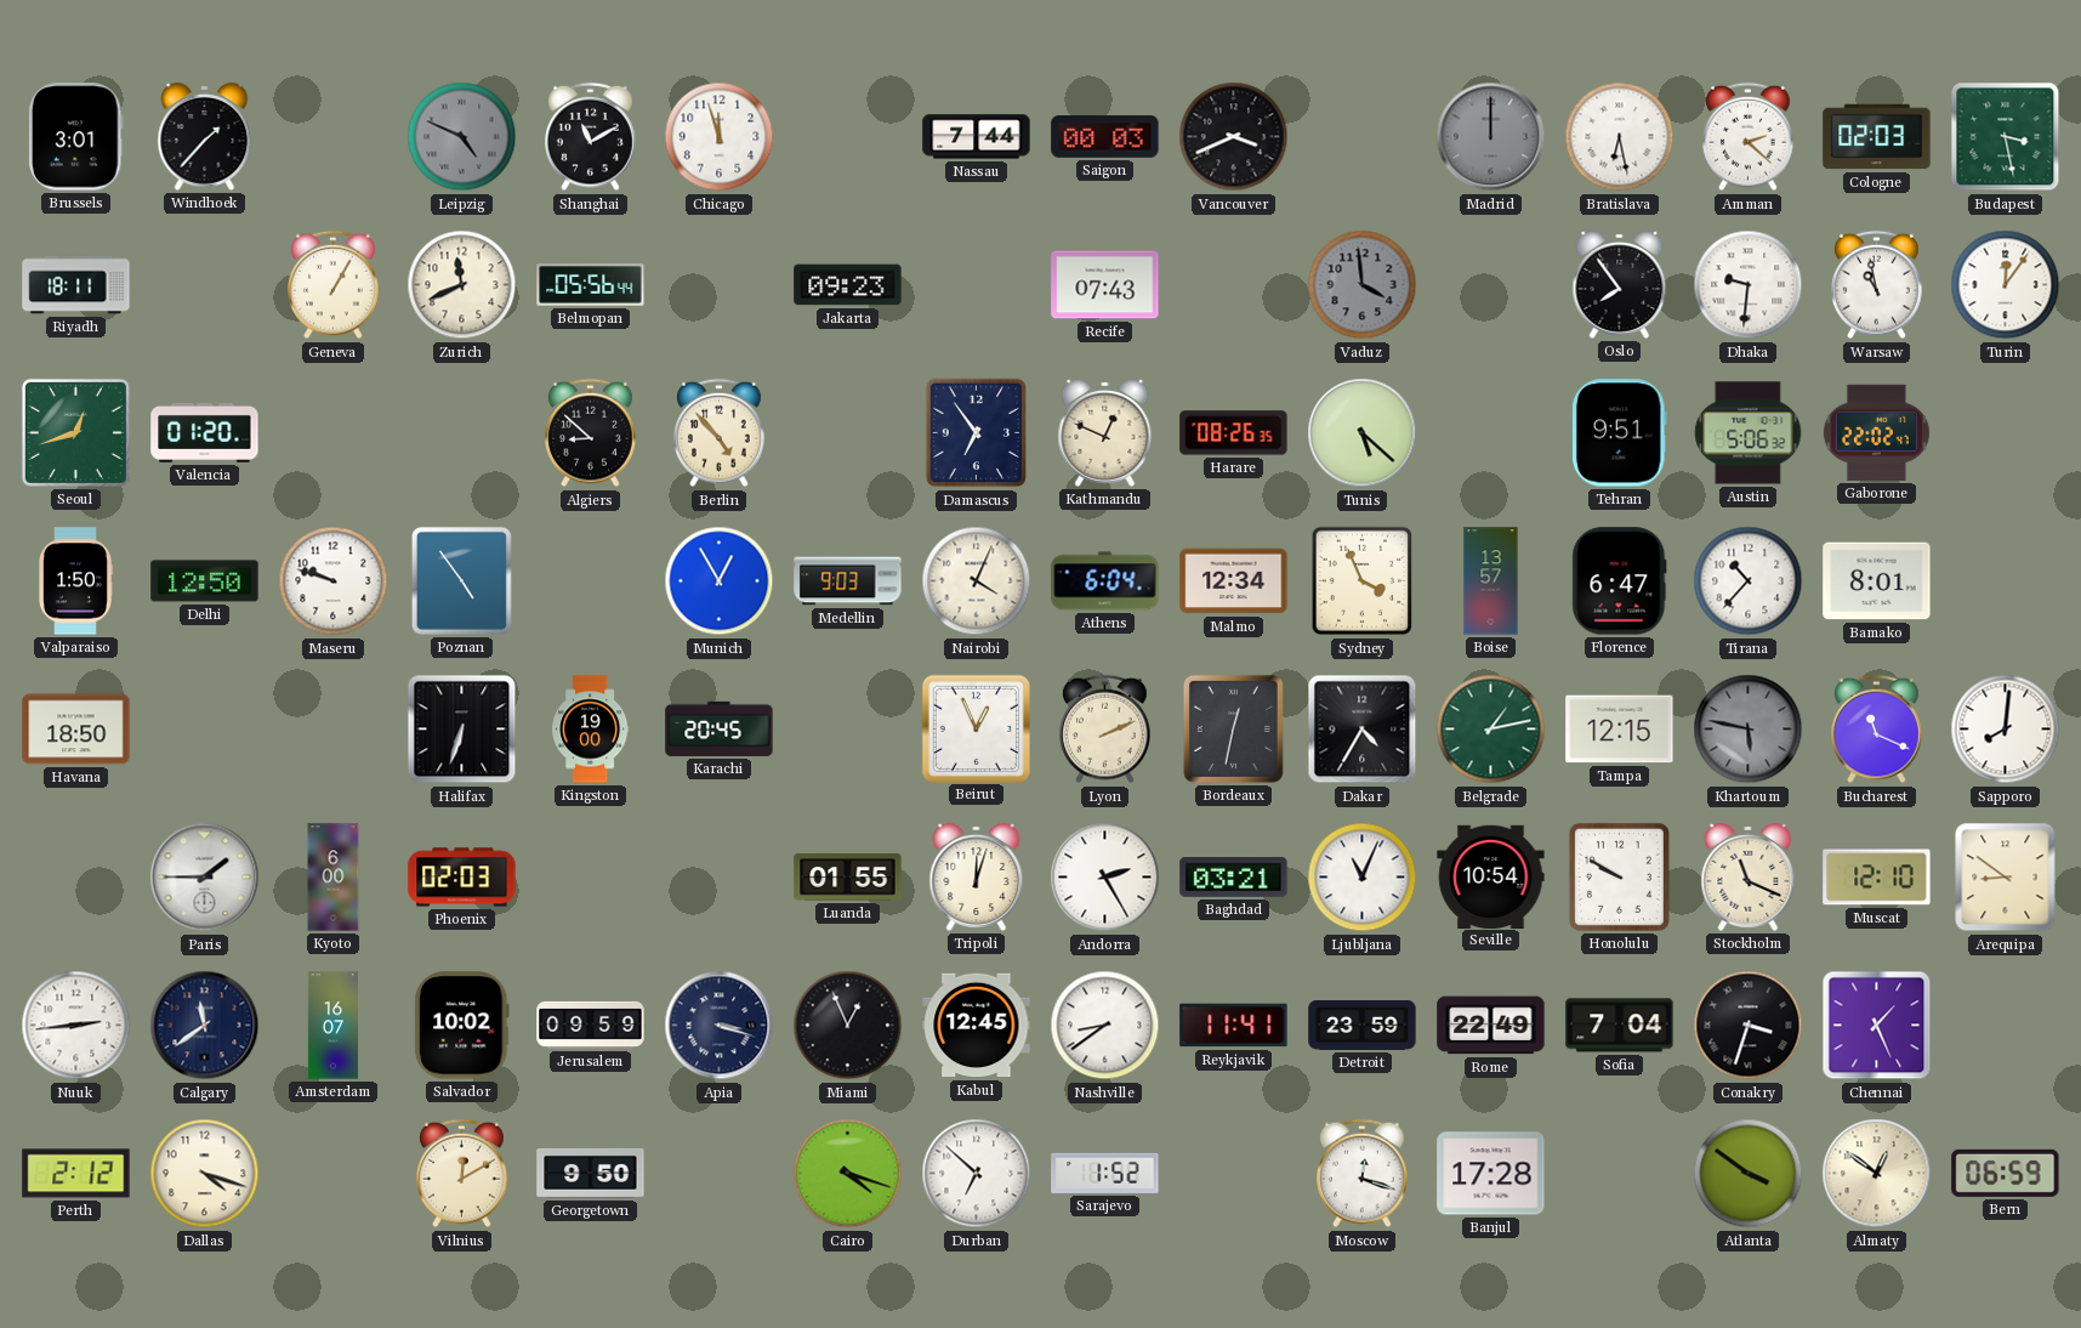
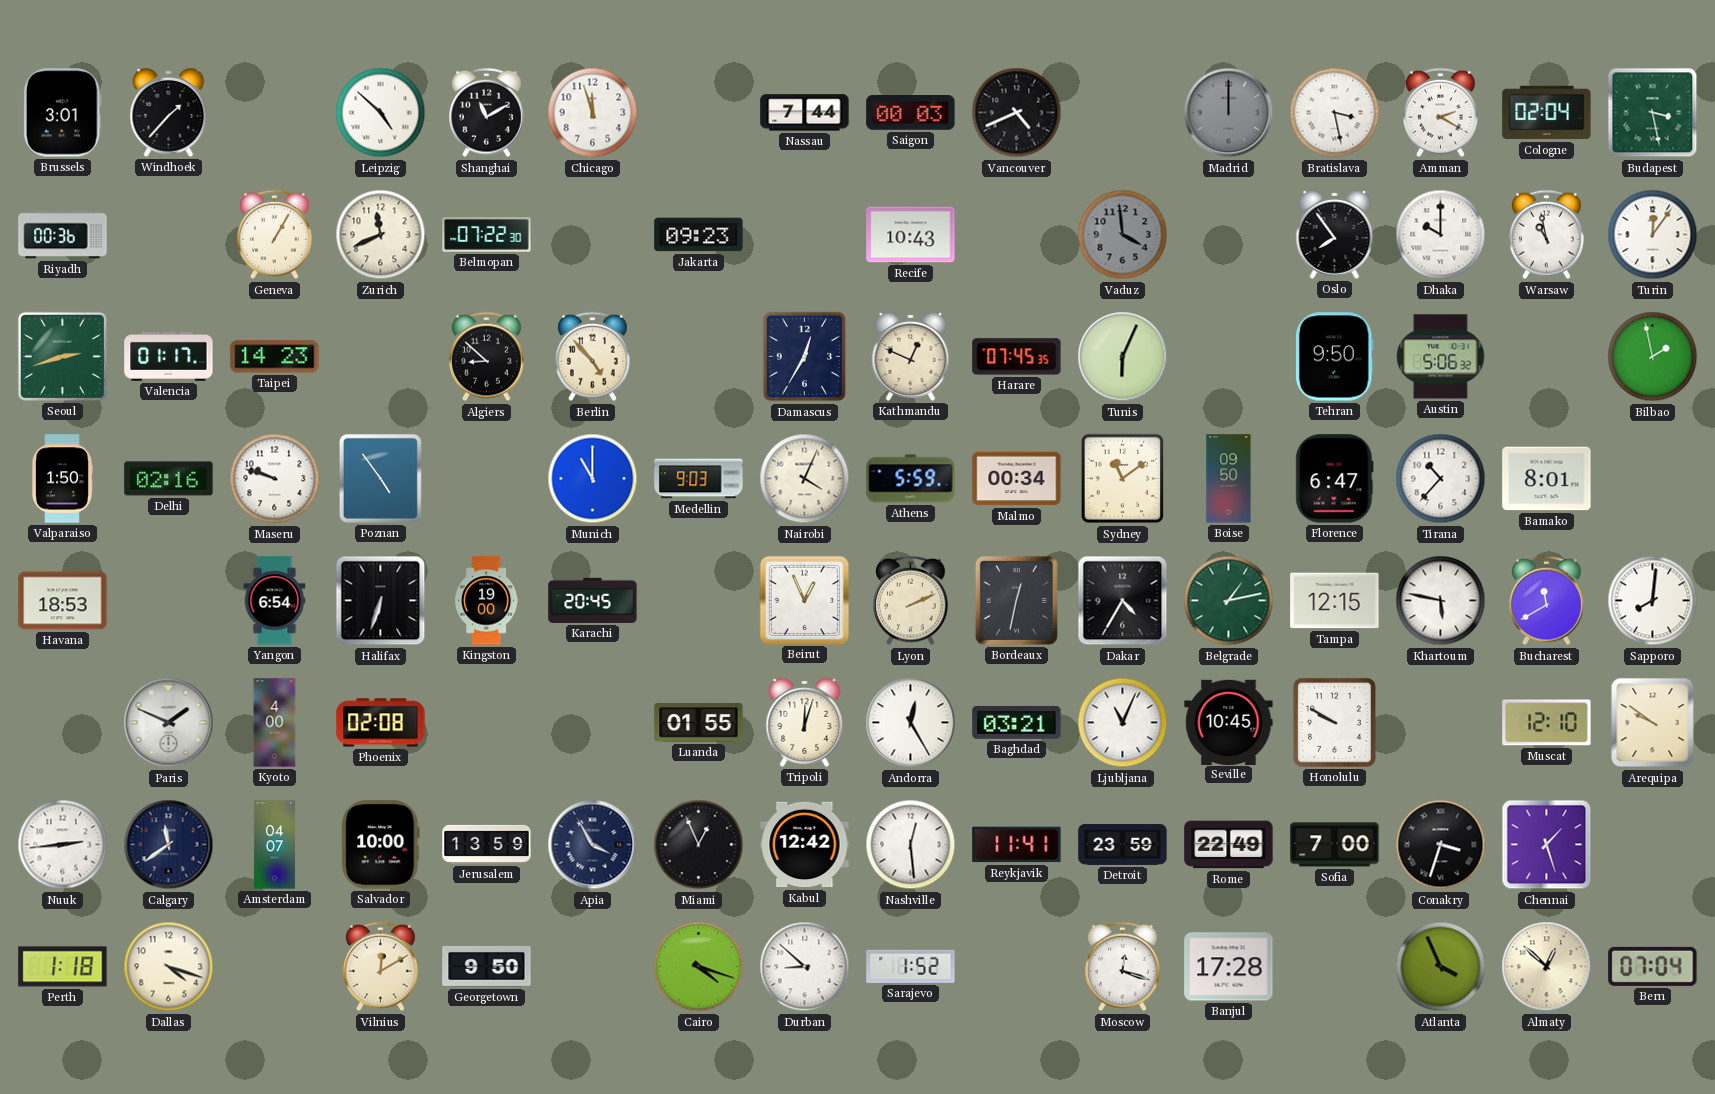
Leipzig: 4:49 -> 4:52
Leipzig dial: grey -> white
Vancouver: 3:41 -> 4:41
Bratislava: 6:28 -> 3:28
Amman: 2:22 -> 2:20
Cologne: 02:03 -> 02:04
Riyadh: 18:11 -> 00:36
Belmopan: 05:56 -> 07:22
Recife: 07:43 -> 10:43
Dhaka: 9:31 -> 10:00
Seoul: 12:42 -> 2:42
Valencia: 01:20 -> 01:17
Taipei: none -> 14:23
Damascus: 6:54 -> 12:35
Harare: 08:26 -> 07:45
Tunis: 5:22 -> 6:04
Tehran: 9:51 -> 9:50
Gaborone: 22:02 -> none
Bilbao: none -> 1:58
Delhi: 12:50 -> 02:16
Munich: 12:55 -> 11:00
Athens: 6:04 -> 5:59
Malmo: 12:34 -> 00:34
Sydney: 3:56 -> 11:09
Boise: 13:57 -> 09:50
Havana: 18:50 -> 18:53
Yangon: none -> 6:54
Khartoum dial: grey -> white
Bucharest: 11:19 -> 11:40
Paris: 1:45 -> 1:49
Kyoto: 6:00 -> 4:00
Phoenix: 02:03 -> 02:08
Andorra: 2:25 -> 12:25
Seville: 10:54 -> 10:45
Stockholm: 11:19 -> none
Arequipa: 8:51 -> 9:51
Amsterdam: 16:07 -> 04:07
Salvador: 10:02 -> 10:00
Jerusalem: 09:59 -> 13:59
Apia: 3:18 -> 3:55
Kabul: 12:45 -> 12:42
Nashville: 8:39 -> 12:29
Sofia: 7:04 -> 7:00
Chennai: 1:26 -> 1:27
Perth: 2:12 -> 1:18
Durban: 6:52 -> 8:52
Atlanta: 3:51 -> 3:56
Almaty: 12:51 -> 12:52
Bern: 06:59 -> 07:04
